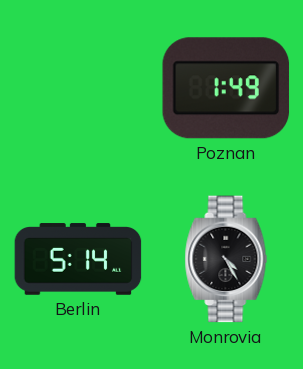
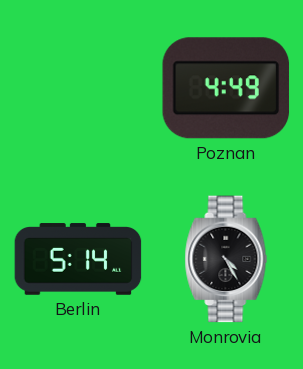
Poznan: 1:49 -> 4:49
